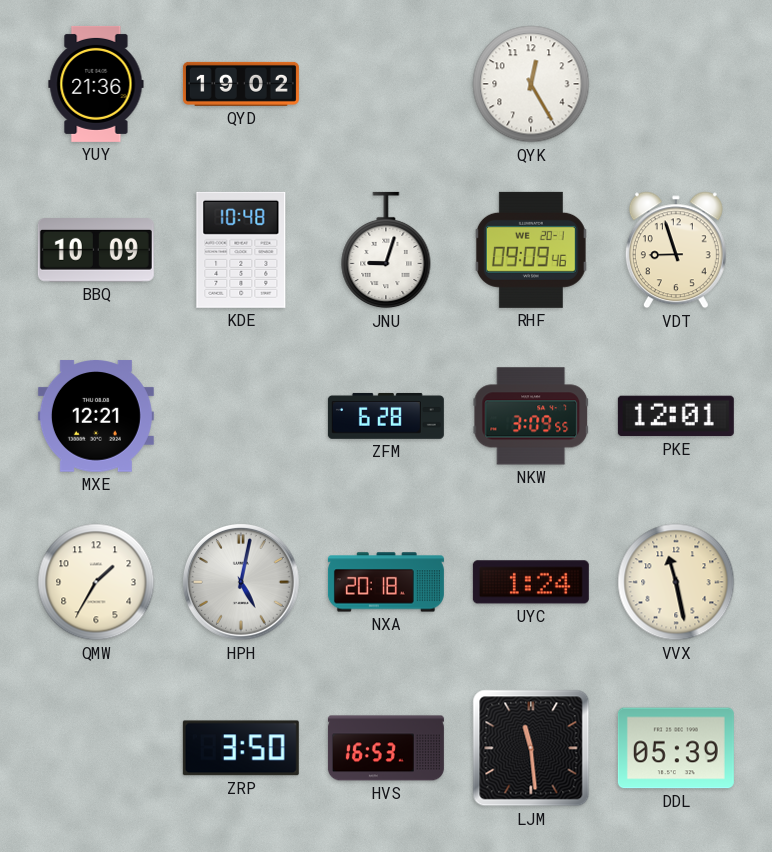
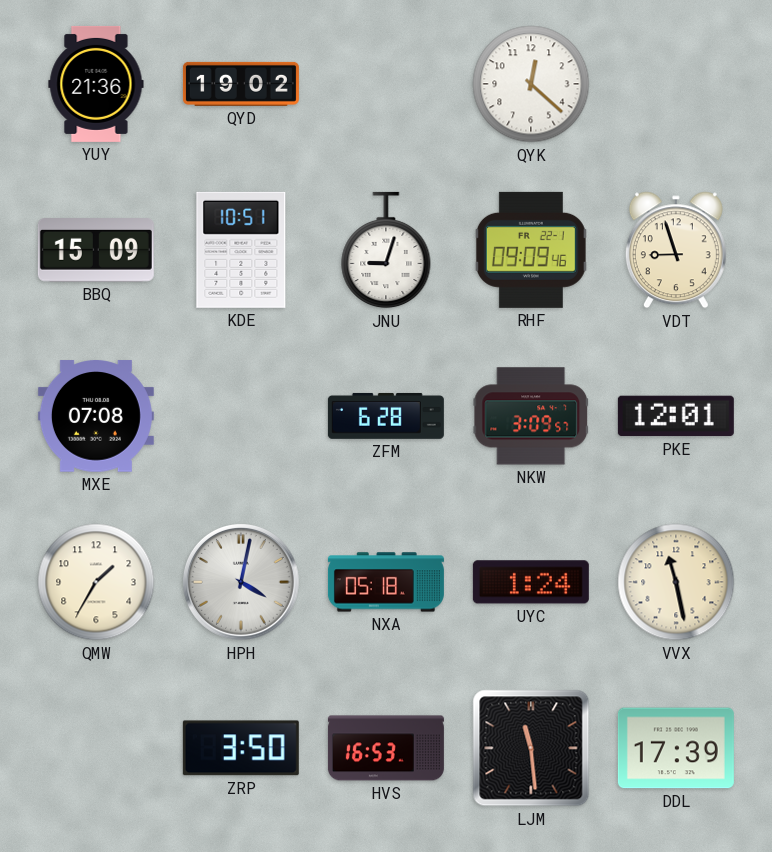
QYK: 12:25 -> 12:22
BBQ: 10:09 -> 15:09
KDE: 10:48 -> 10:51
RHF date: WE 20-1 -> FR 22-1
MXE: 12:21 -> 07:08
NKW: 3:09:55 -> 3:09:57
HPH: 5:02 -> 4:02
NXA: 20:18 -> 05:18
DDL: 05:39 -> 17:39
